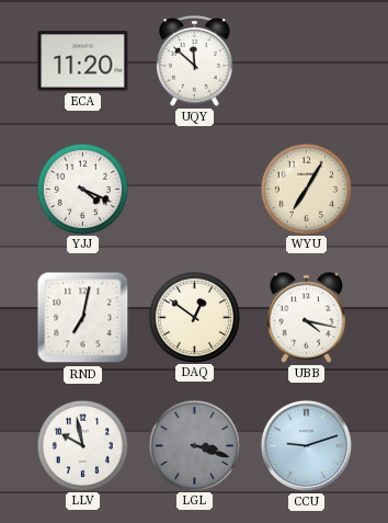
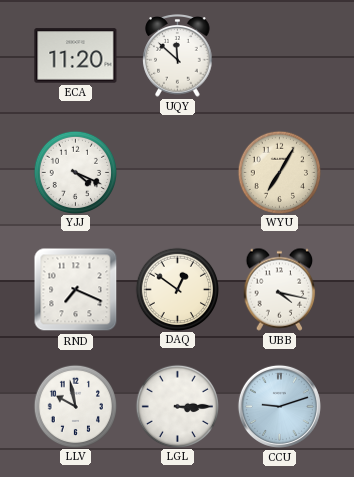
RND: 7:02 -> 7:19
LGL: 3:18 -> 3:15
LGL dial: grey -> white
